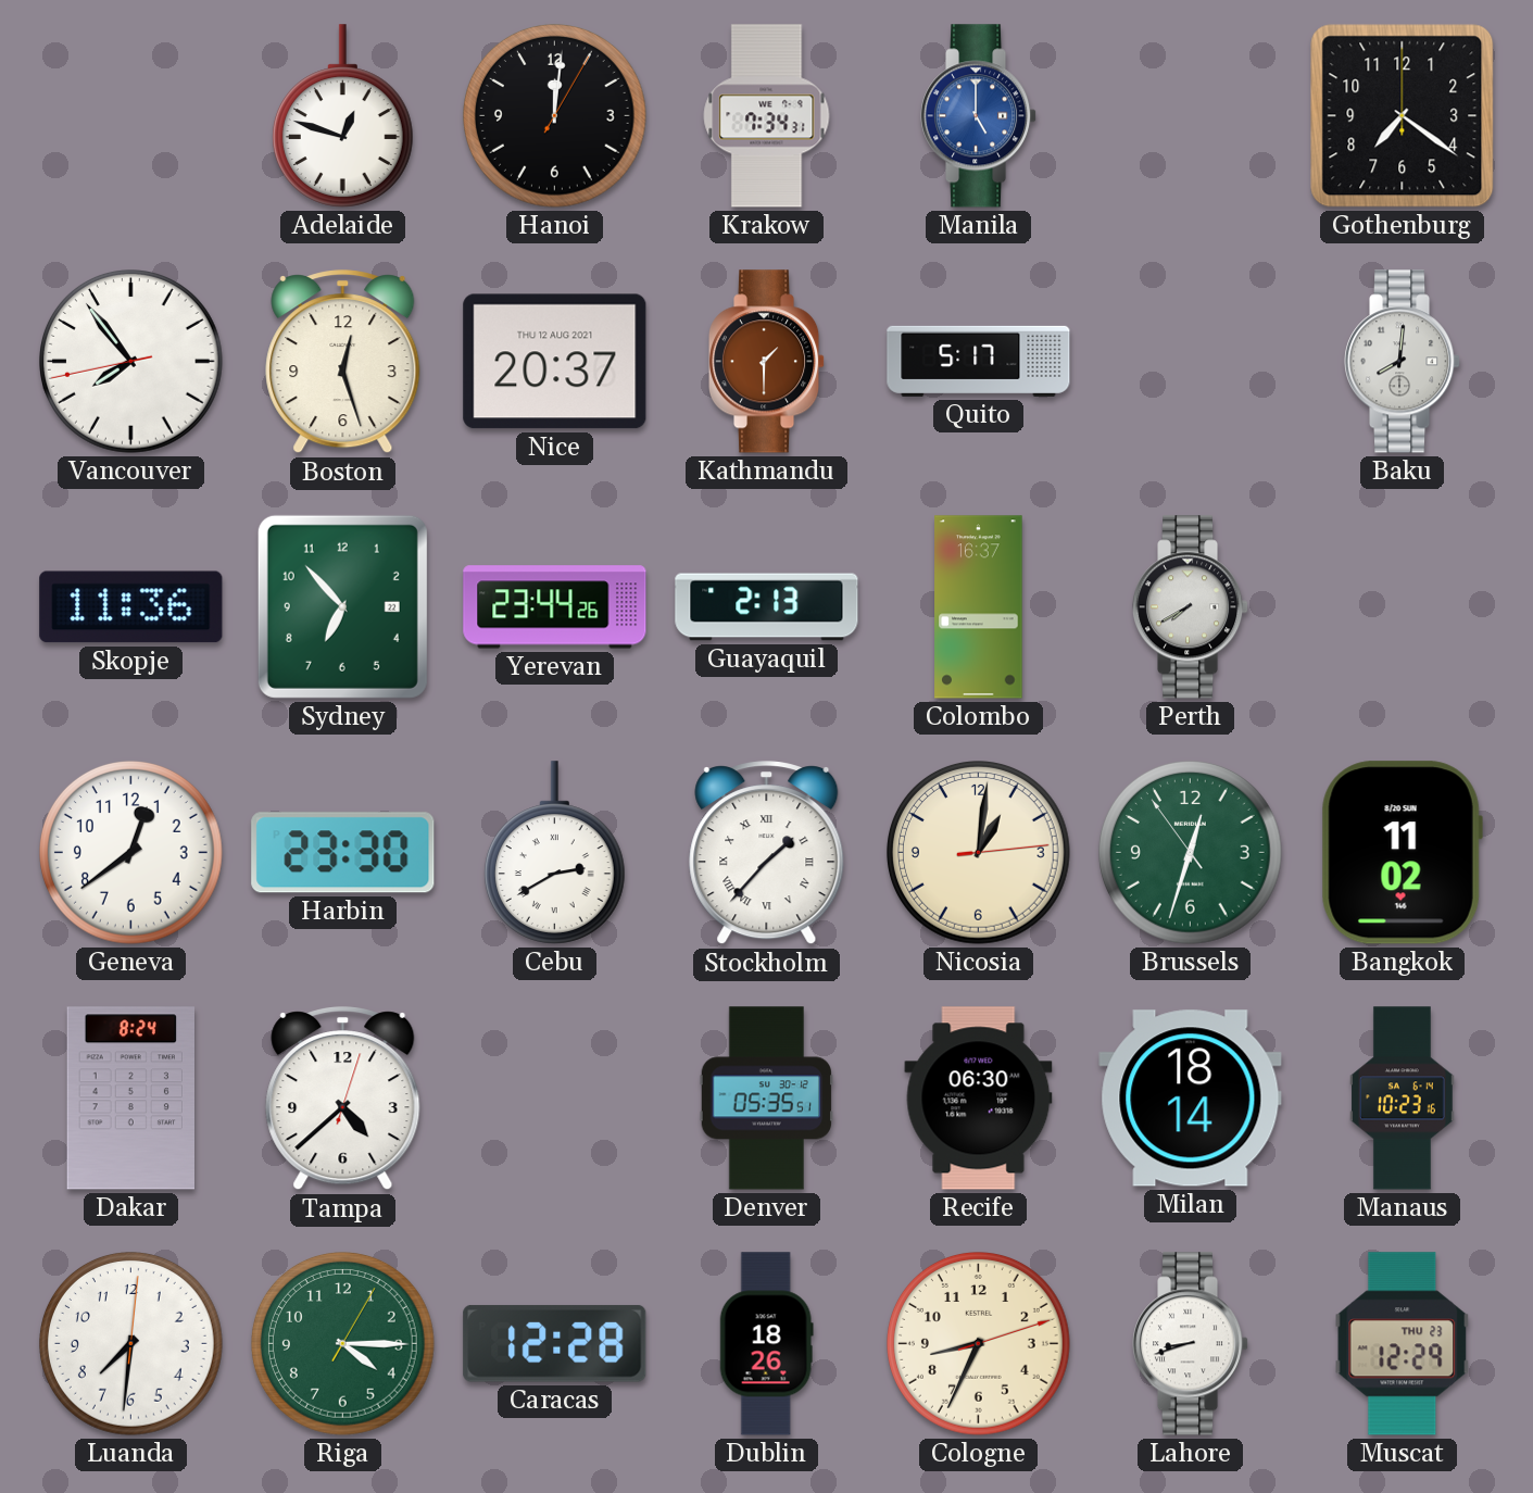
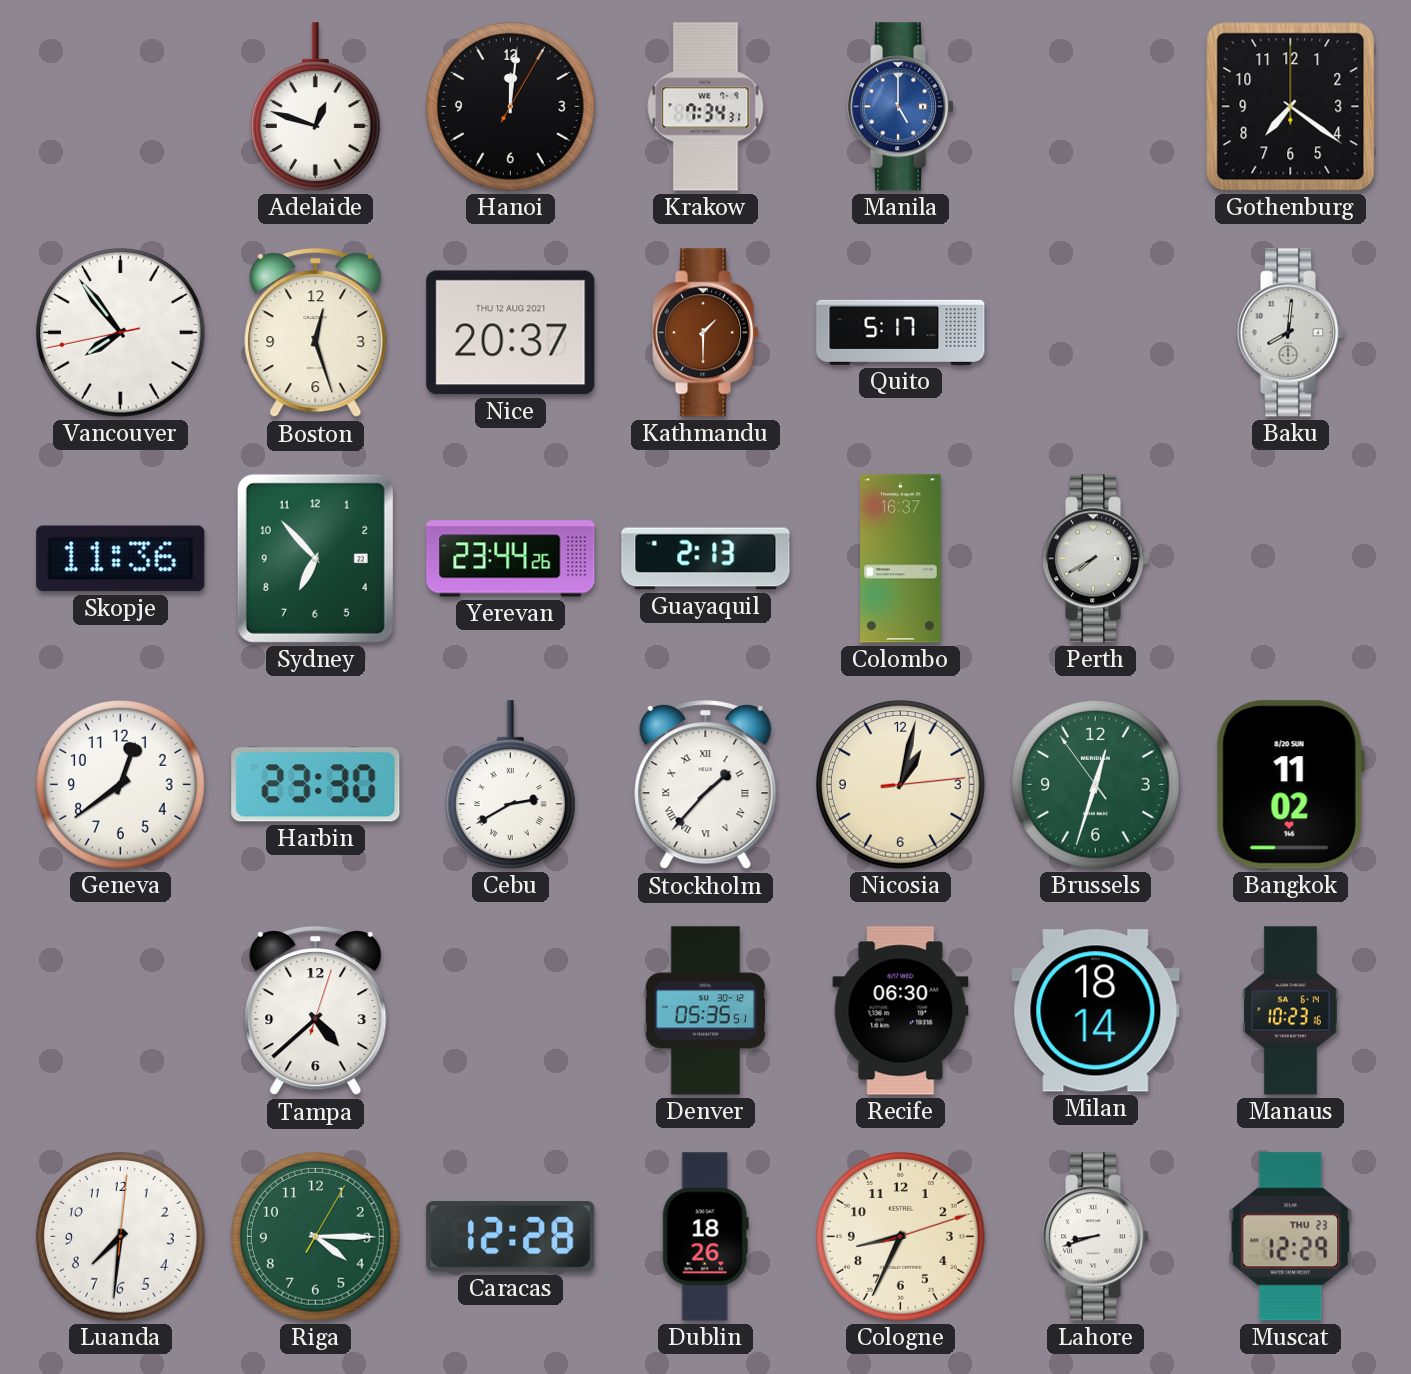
Nicosia: 1:01 -> 1:02
Dakar: 8:24 -> none
